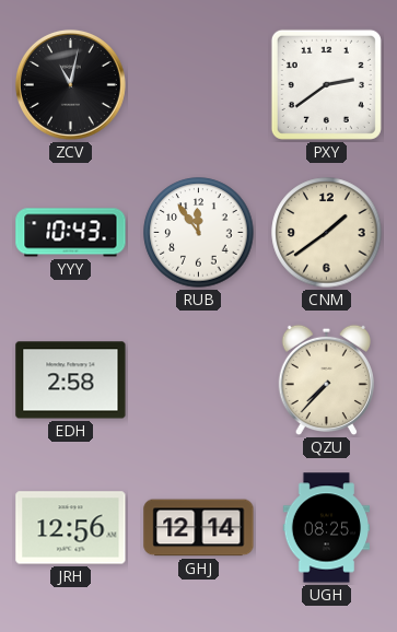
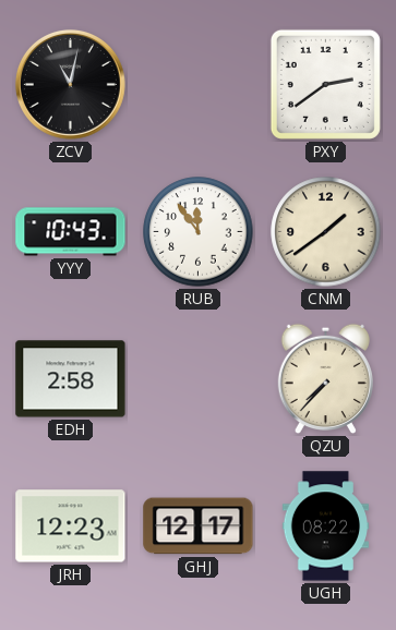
JRH: 12:56 -> 12:23
GHJ: 12:14 -> 12:17
UGH: 08:25 -> 08:22
